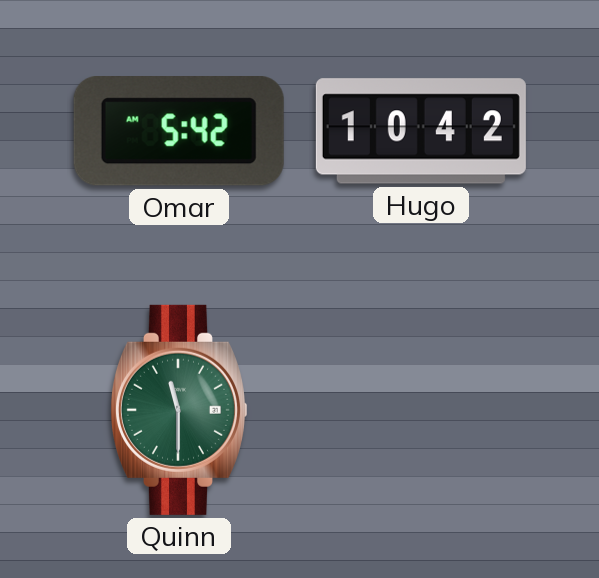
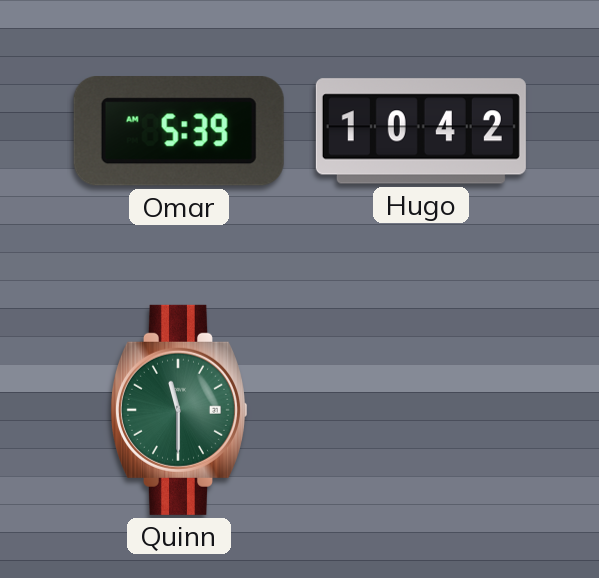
Omar: 5:42 -> 5:39
